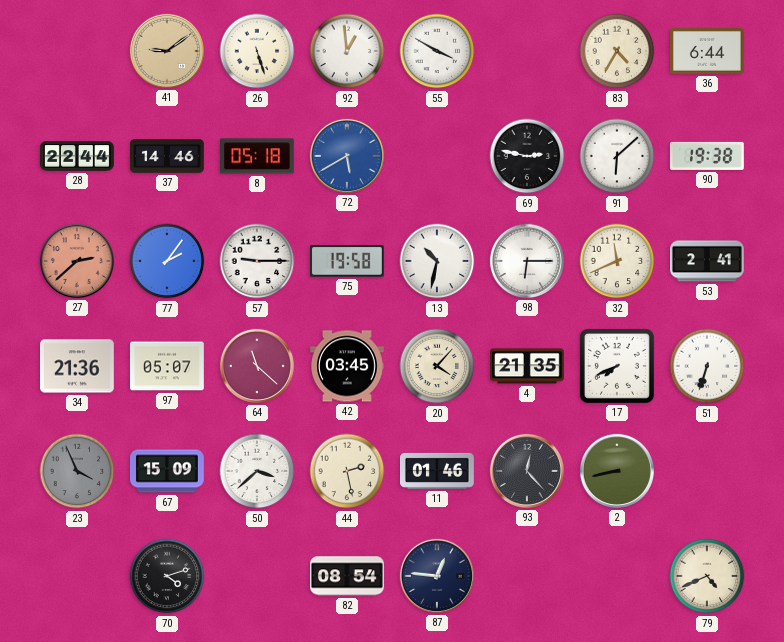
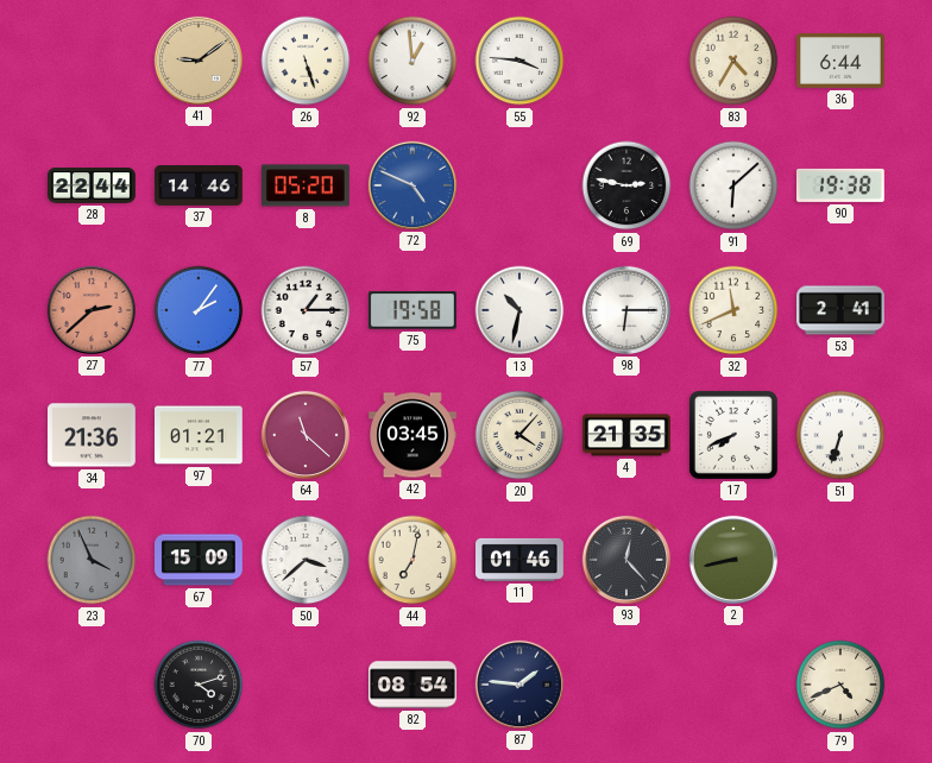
55: 3:50 -> 3:46
8: 05:18 -> 05:20
72: 5:40 -> 4:49
57: 9:15 -> 1:15
97: 05:07 -> 01:21
44: 2:28 -> 7:02
87: 12:46 -> 1:46
